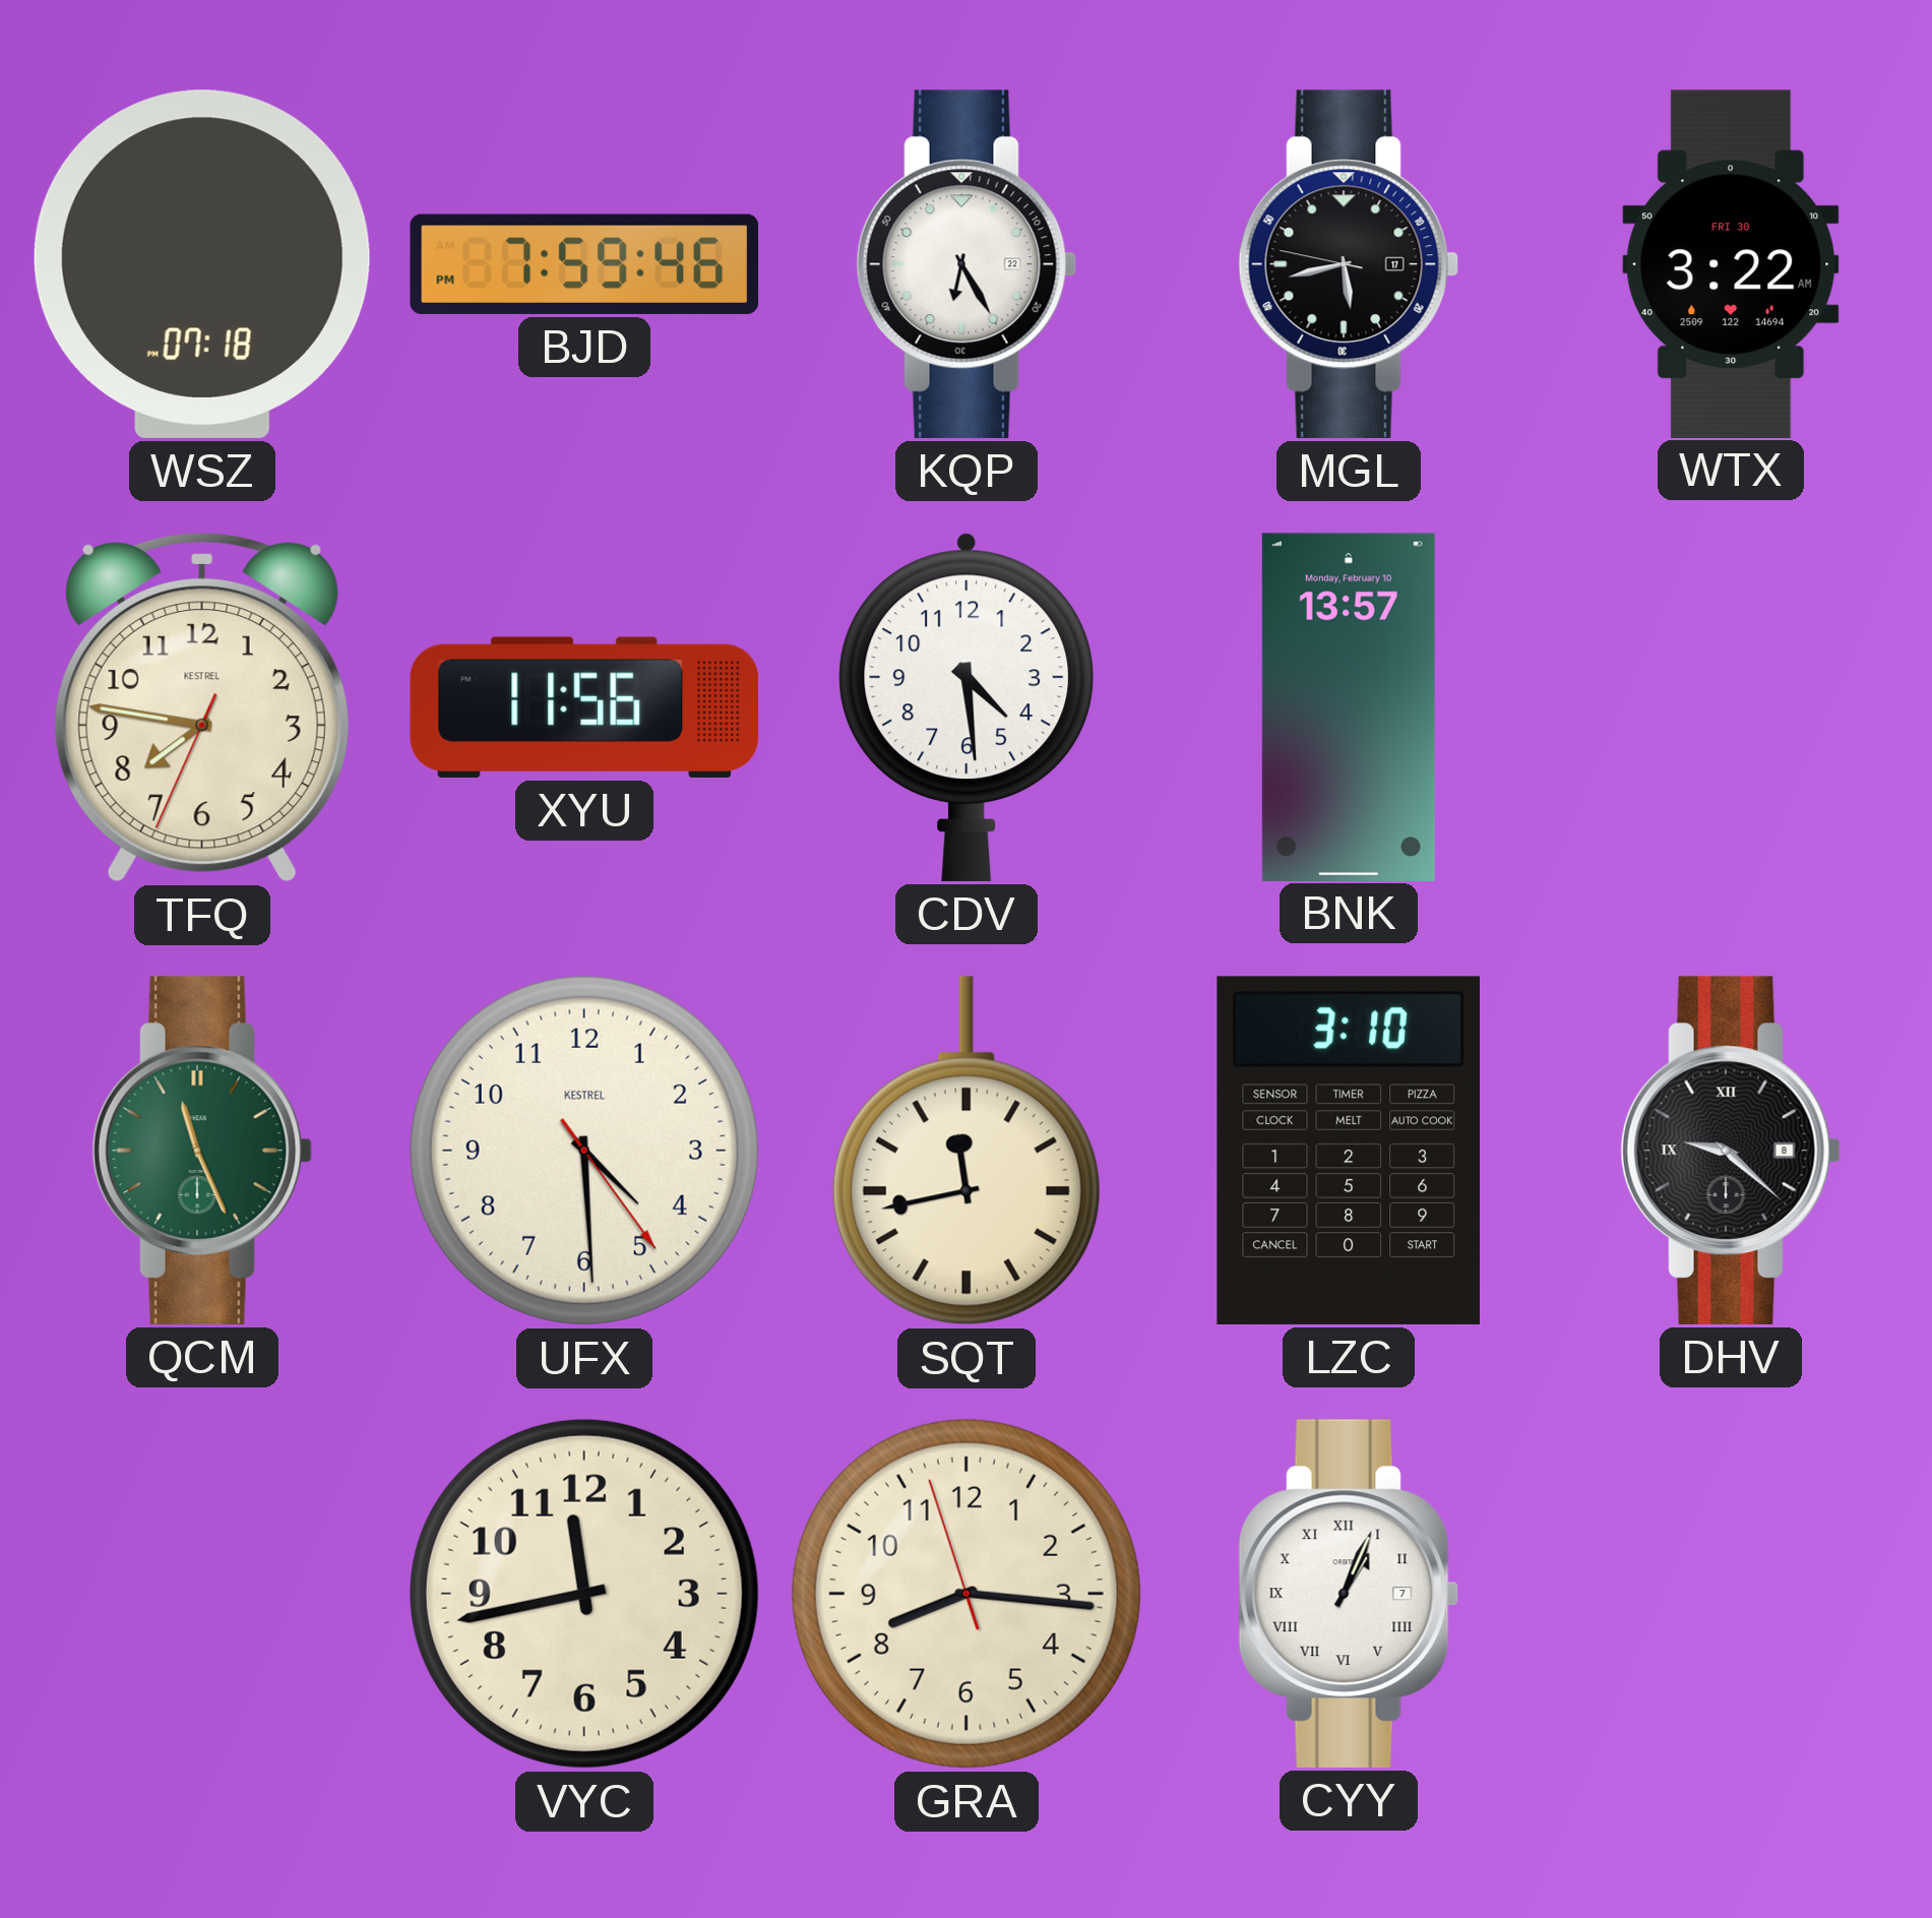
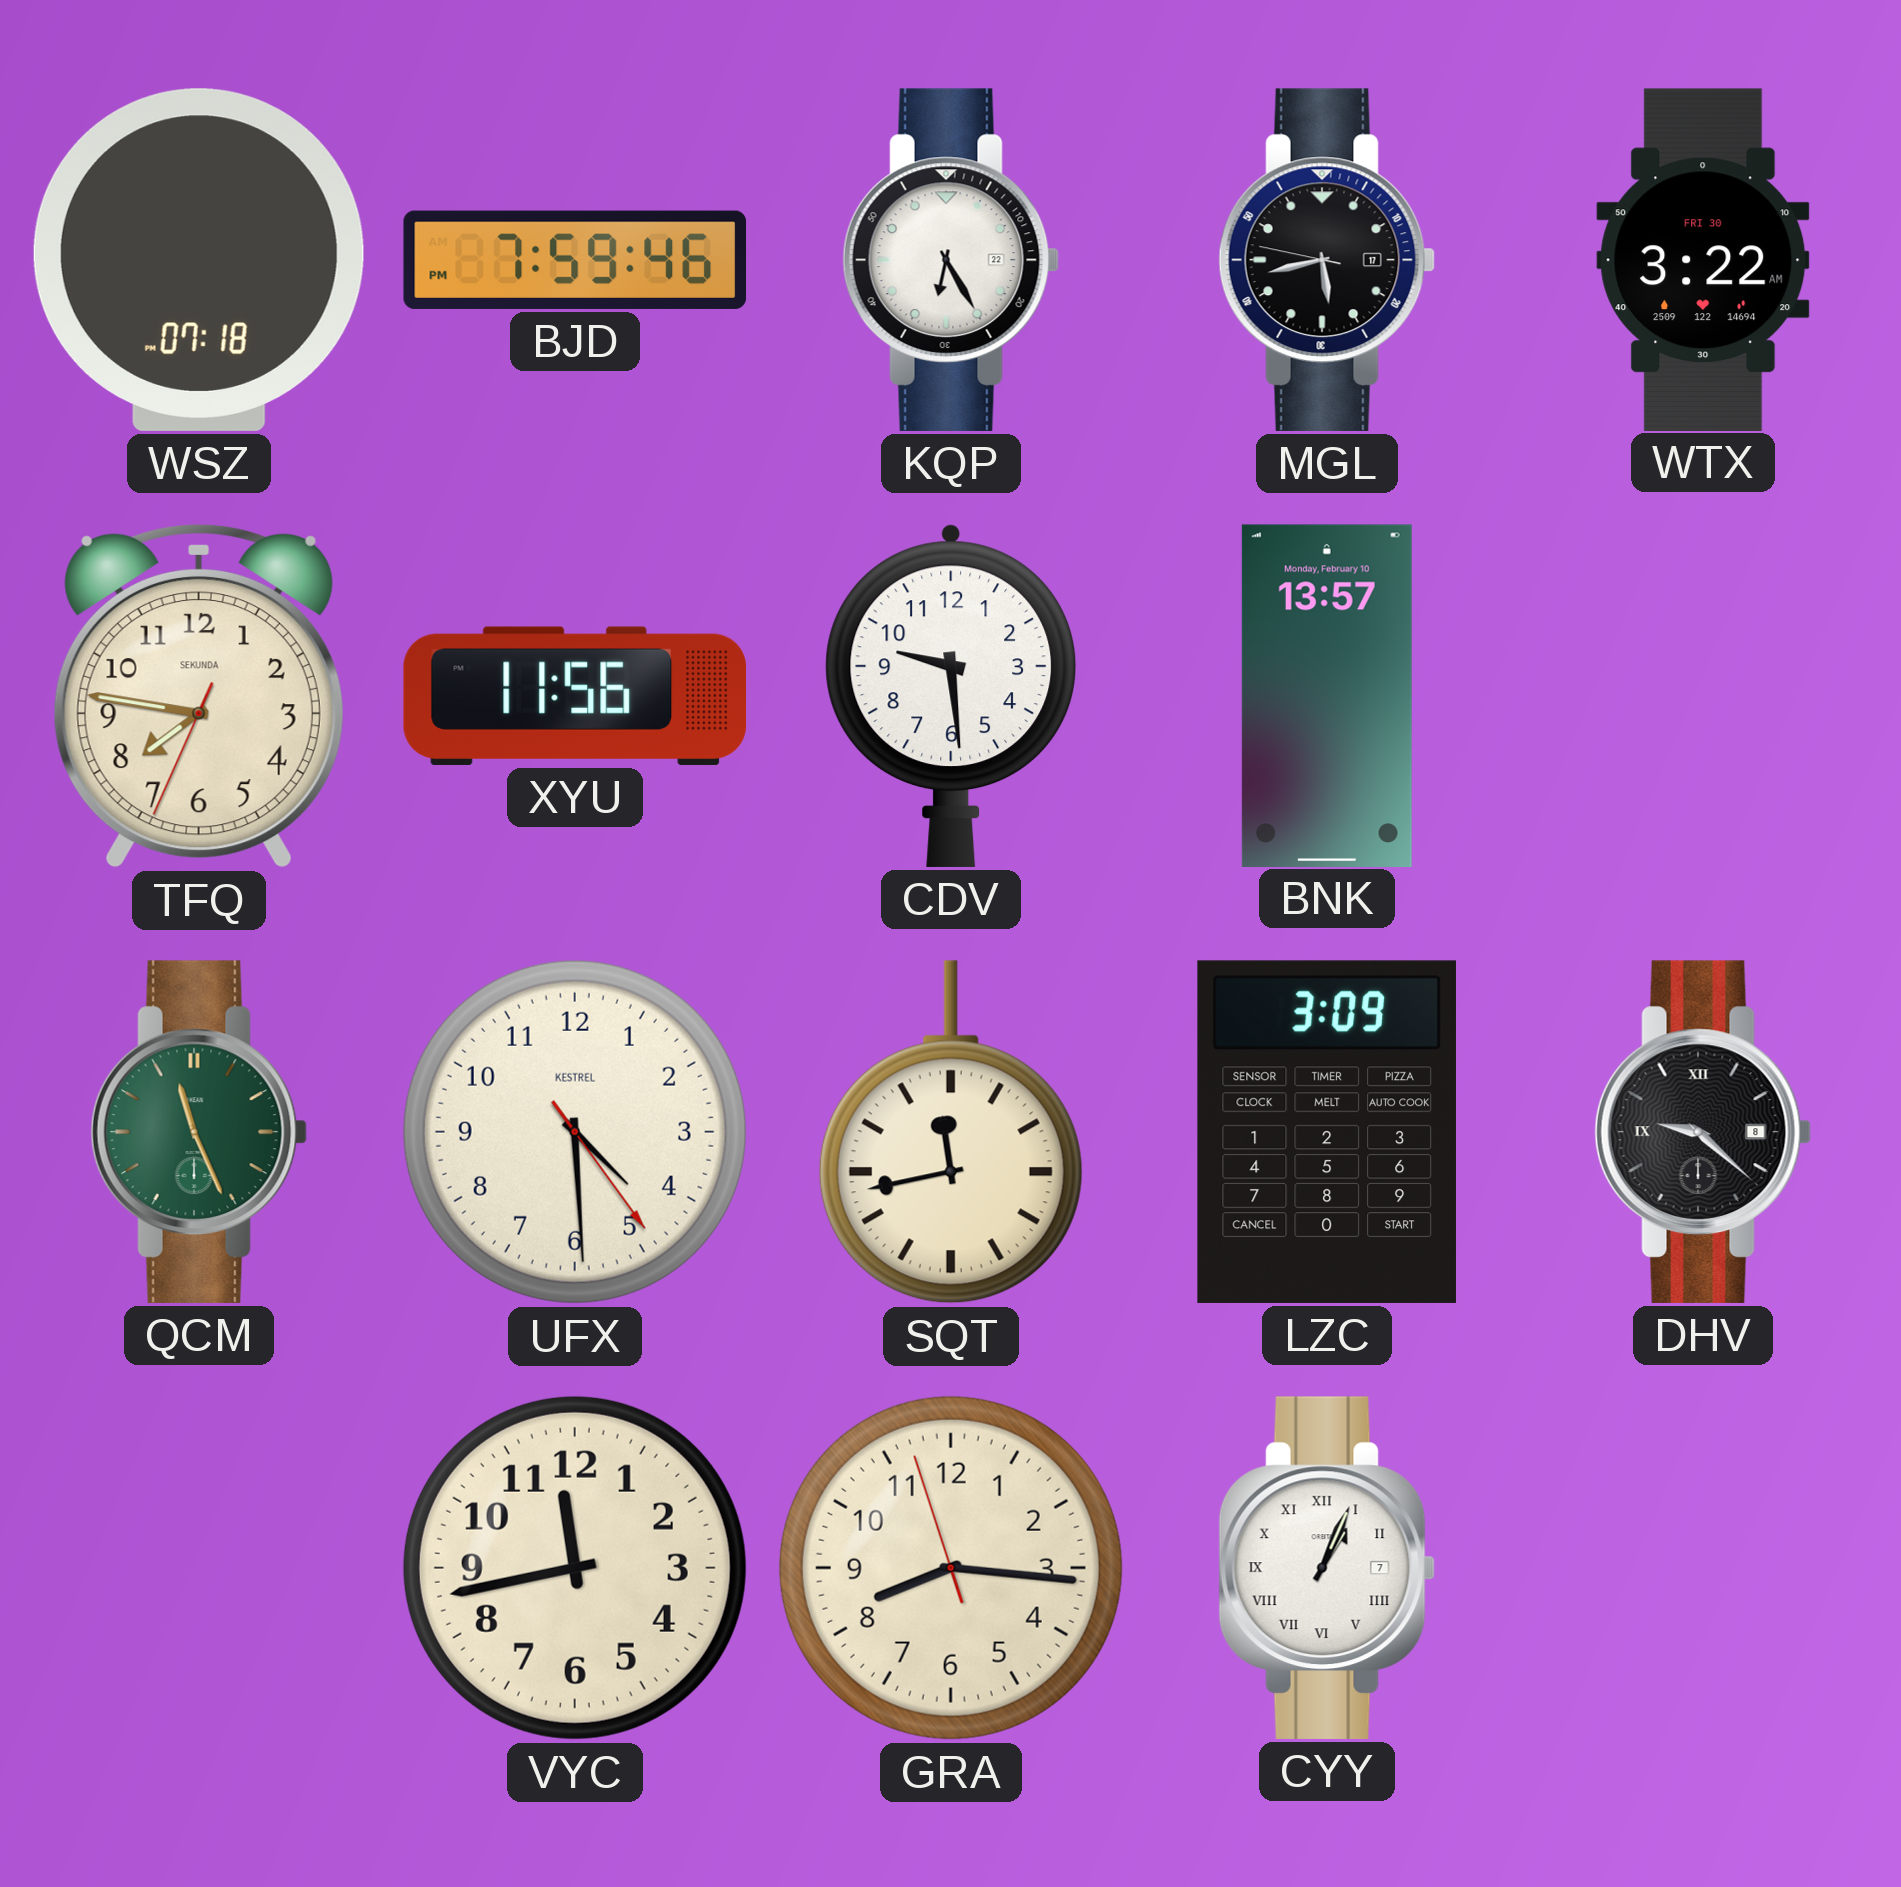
TFQ brand: KESTREL -> SEKUNDA
CDV: 4:29 -> 9:29
LZC: 3:10 -> 3:09
